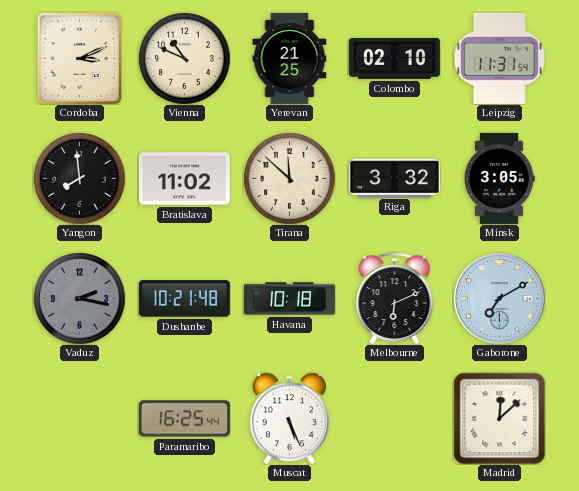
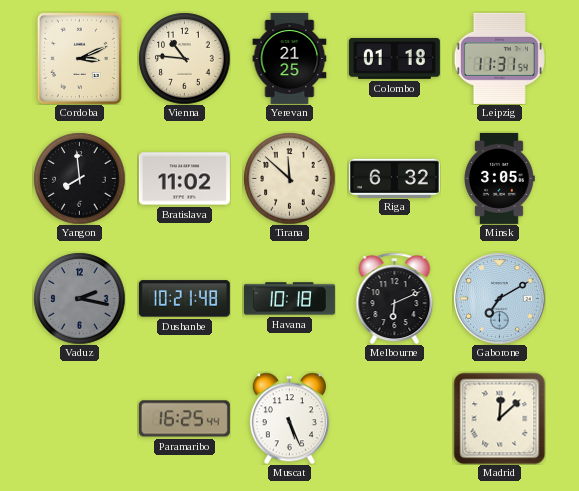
Vienna: 10:49 -> 10:46
Colombo: 02:10 -> 01:18
Riga: 3:32 -> 6:32
